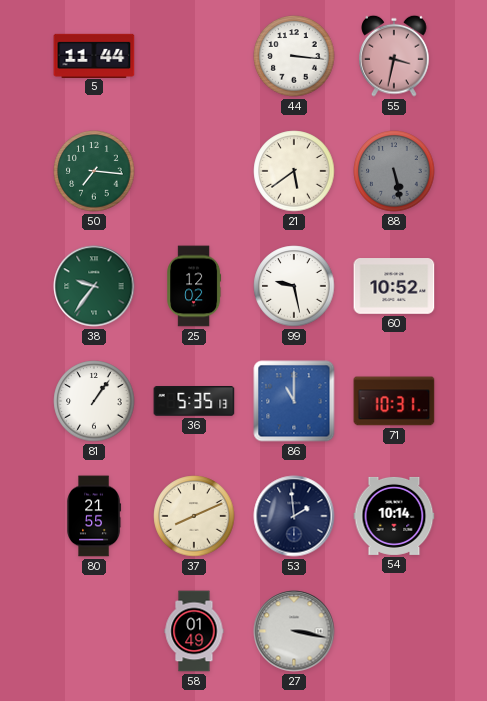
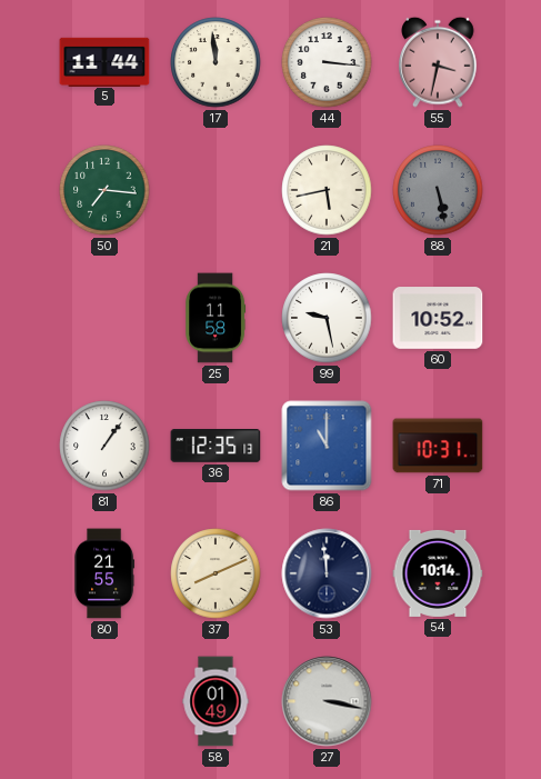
17: none -> 11:59
21: 5:39 -> 5:43
38: 9:36 -> none
25: 12:02 -> 11:58
36: 5:35 -> 12:35
53: 1:59 -> 11:59
